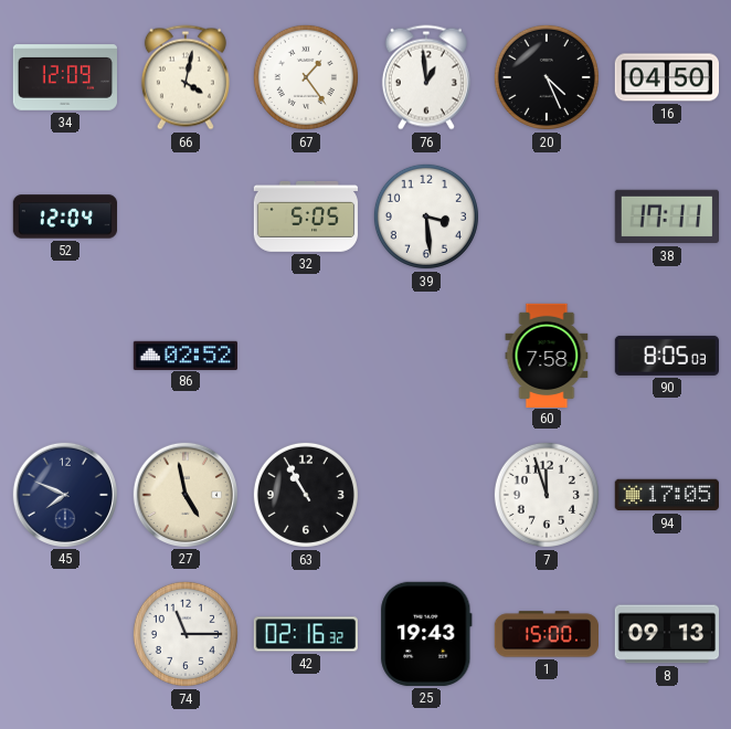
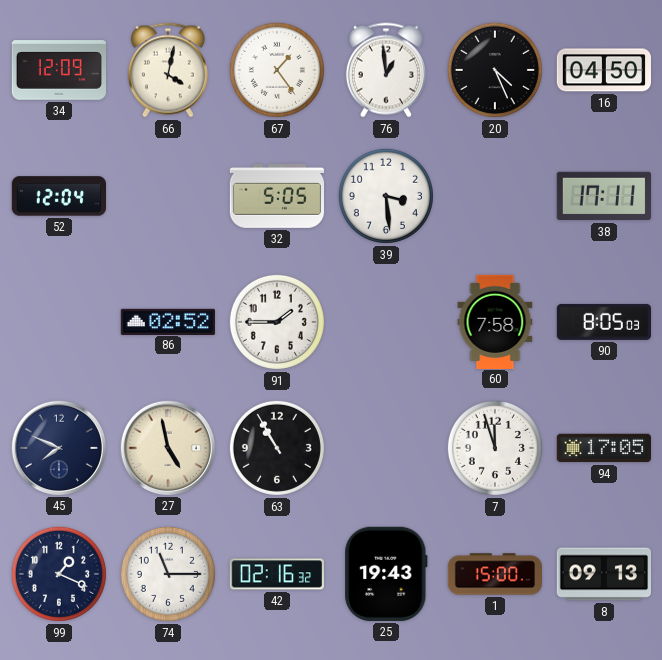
91: none -> 1:45
99: none -> 1:19
